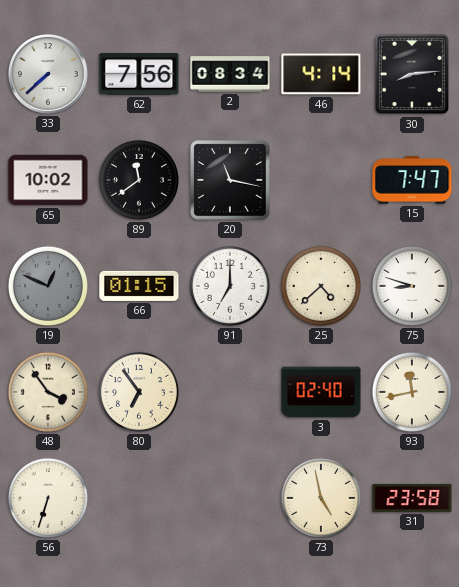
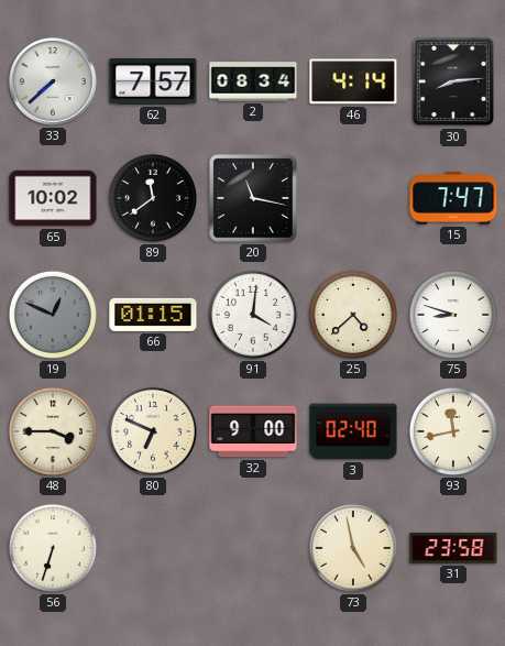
62: 7:56 -> 7:57
91: 7:00 -> 4:01
48: 3:54 -> 3:45
80: 6:54 -> 6:49
32: none -> 9:00
